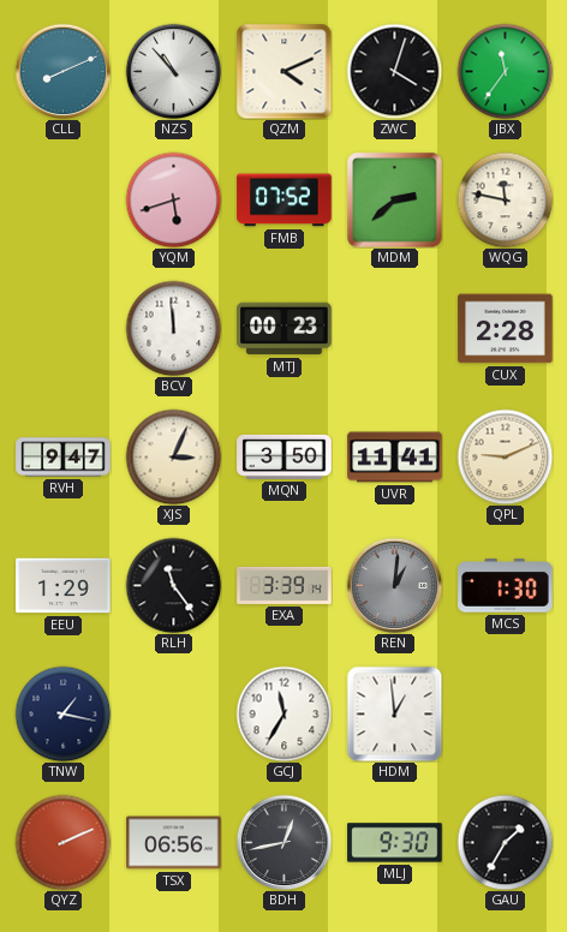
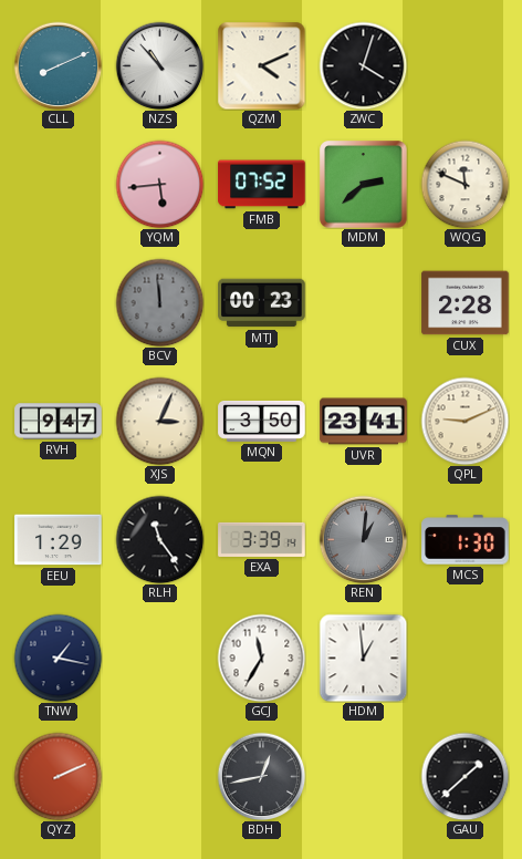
JBX: 11:36 -> none
YQM: 5:42 -> 5:44
WQG: 11:47 -> 11:49
BCV dial: white -> grey
UVR: 11:41 -> 23:41
TSX: 06:56 -> none
MLJ: 9:30 -> none
GAU: 1:35 -> 1:38
